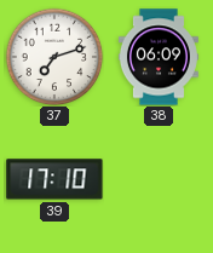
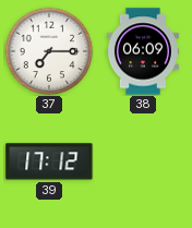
37: 7:12 -> 7:15
39: 17:10 -> 17:12
